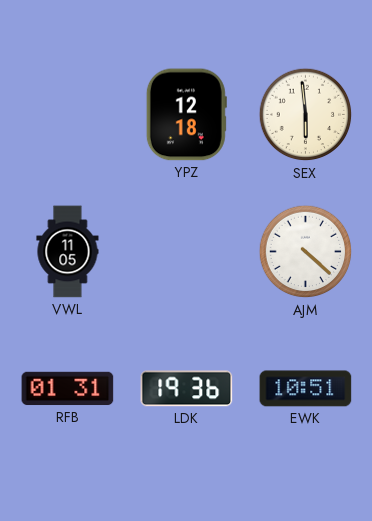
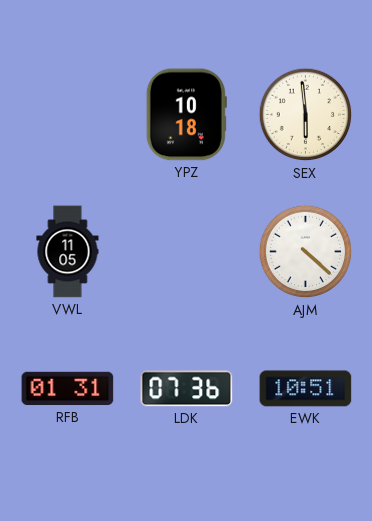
YPZ: 12:18 -> 10:18
LDK: 19:36 -> 07:36
